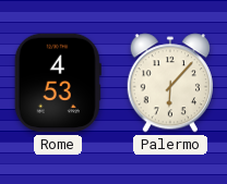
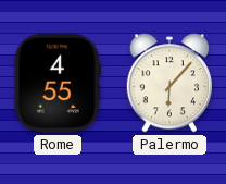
Rome: 4:53 -> 4:55
